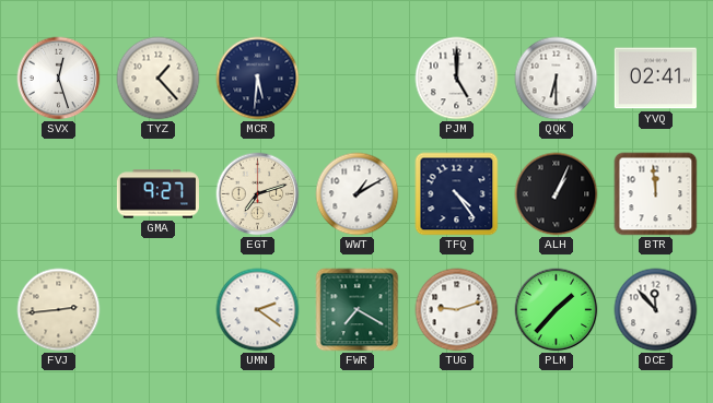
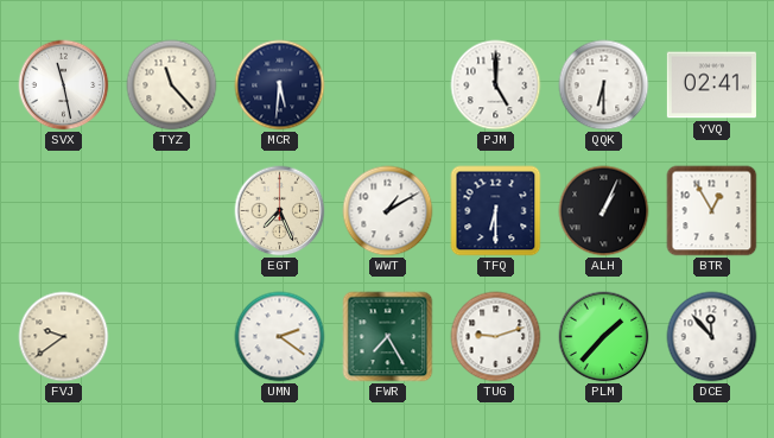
SVX: 12:27 -> 11:28
TYZ: 1:23 -> 11:23
GMA: 9:27 -> none
EGT: 7:12 -> 7:26
TFQ: 4:24 -> 6:30
BTR: 11:59 -> 12:55
FVJ: 2:44 -> 9:39
FWR: 7:20 -> 7:25
